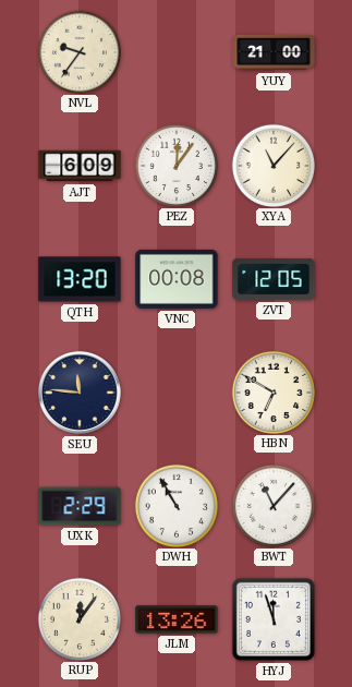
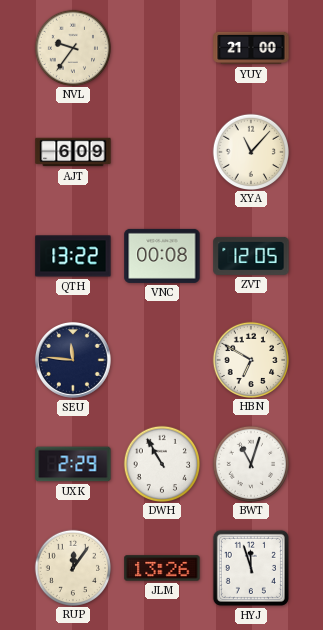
PEZ: 12:06 -> none
QTH: 13:20 -> 13:22
BWT: 11:07 -> 11:03
